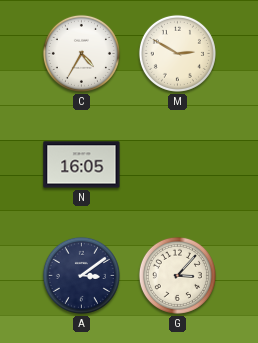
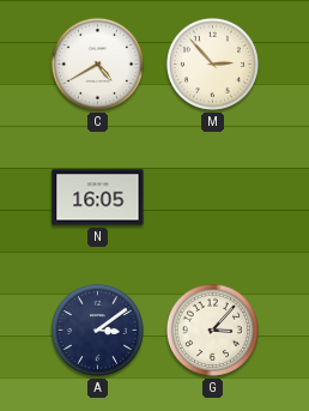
C: 4:35 -> 4:40
M: 2:50 -> 2:53
